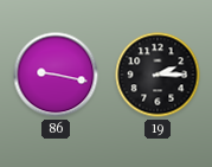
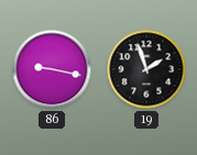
19: 2:15 -> 1:57
